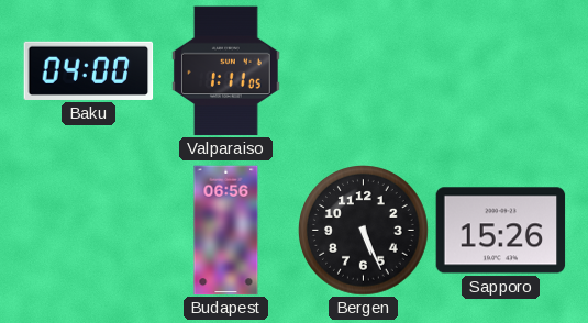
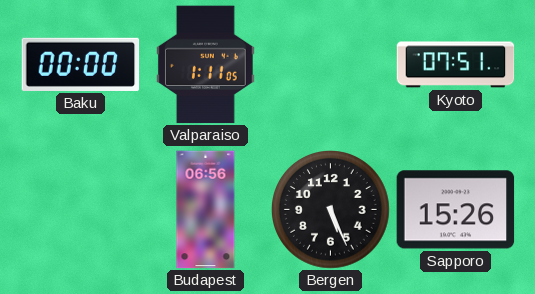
Baku: 04:00 -> 00:00
Kyoto: none -> 07:51
